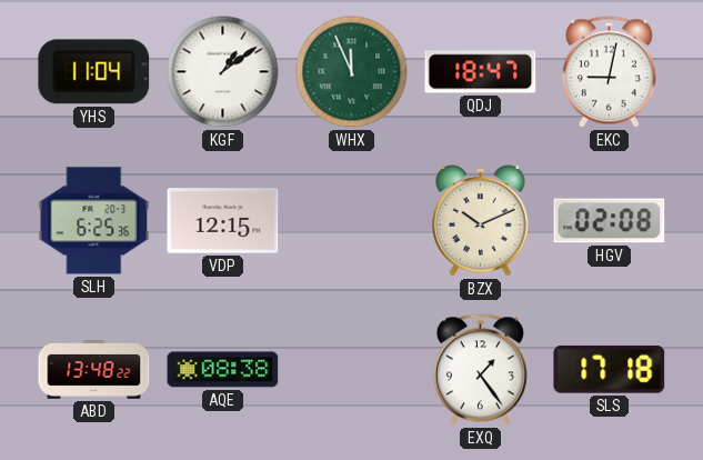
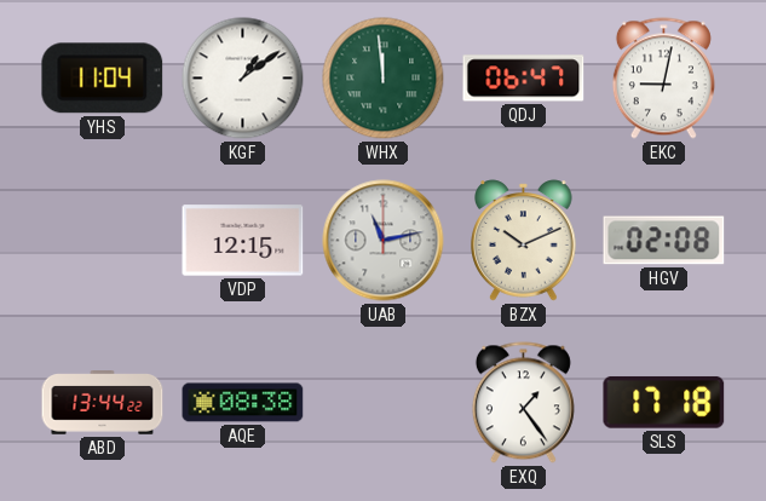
WHX: 11:56 -> 11:59
QDJ: 18:47 -> 06:47
SLH: 6:25 -> none
UAB: none -> 11:13
ABD: 13:48 -> 13:44
